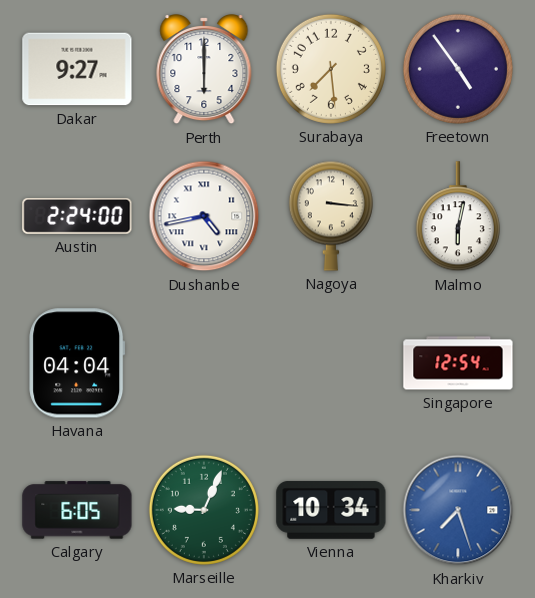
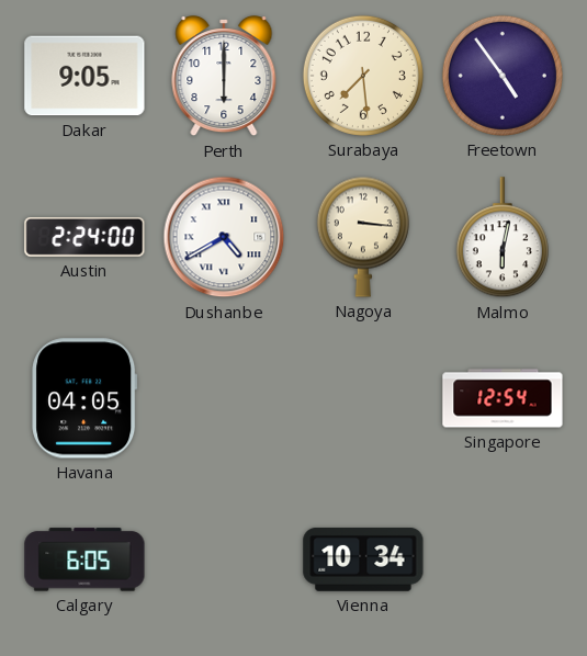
Dakar: 9:27 -> 9:05
Dushanbe: 4:43 -> 4:40
Havana: 04:04 -> 04:05
Marseille: 9:04 -> none
Kharkiv: 7:27 -> none
